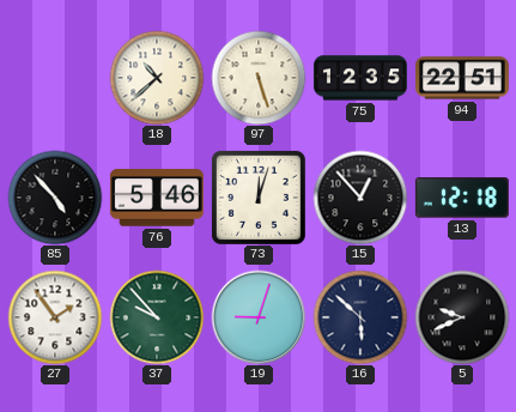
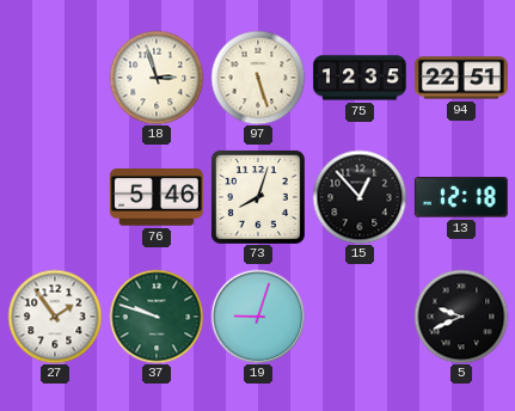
18: 10:38 -> 2:57
85: 4:53 -> none
73: 12:03 -> 8:03
37: 9:53 -> 9:48
16: 5:52 -> none
